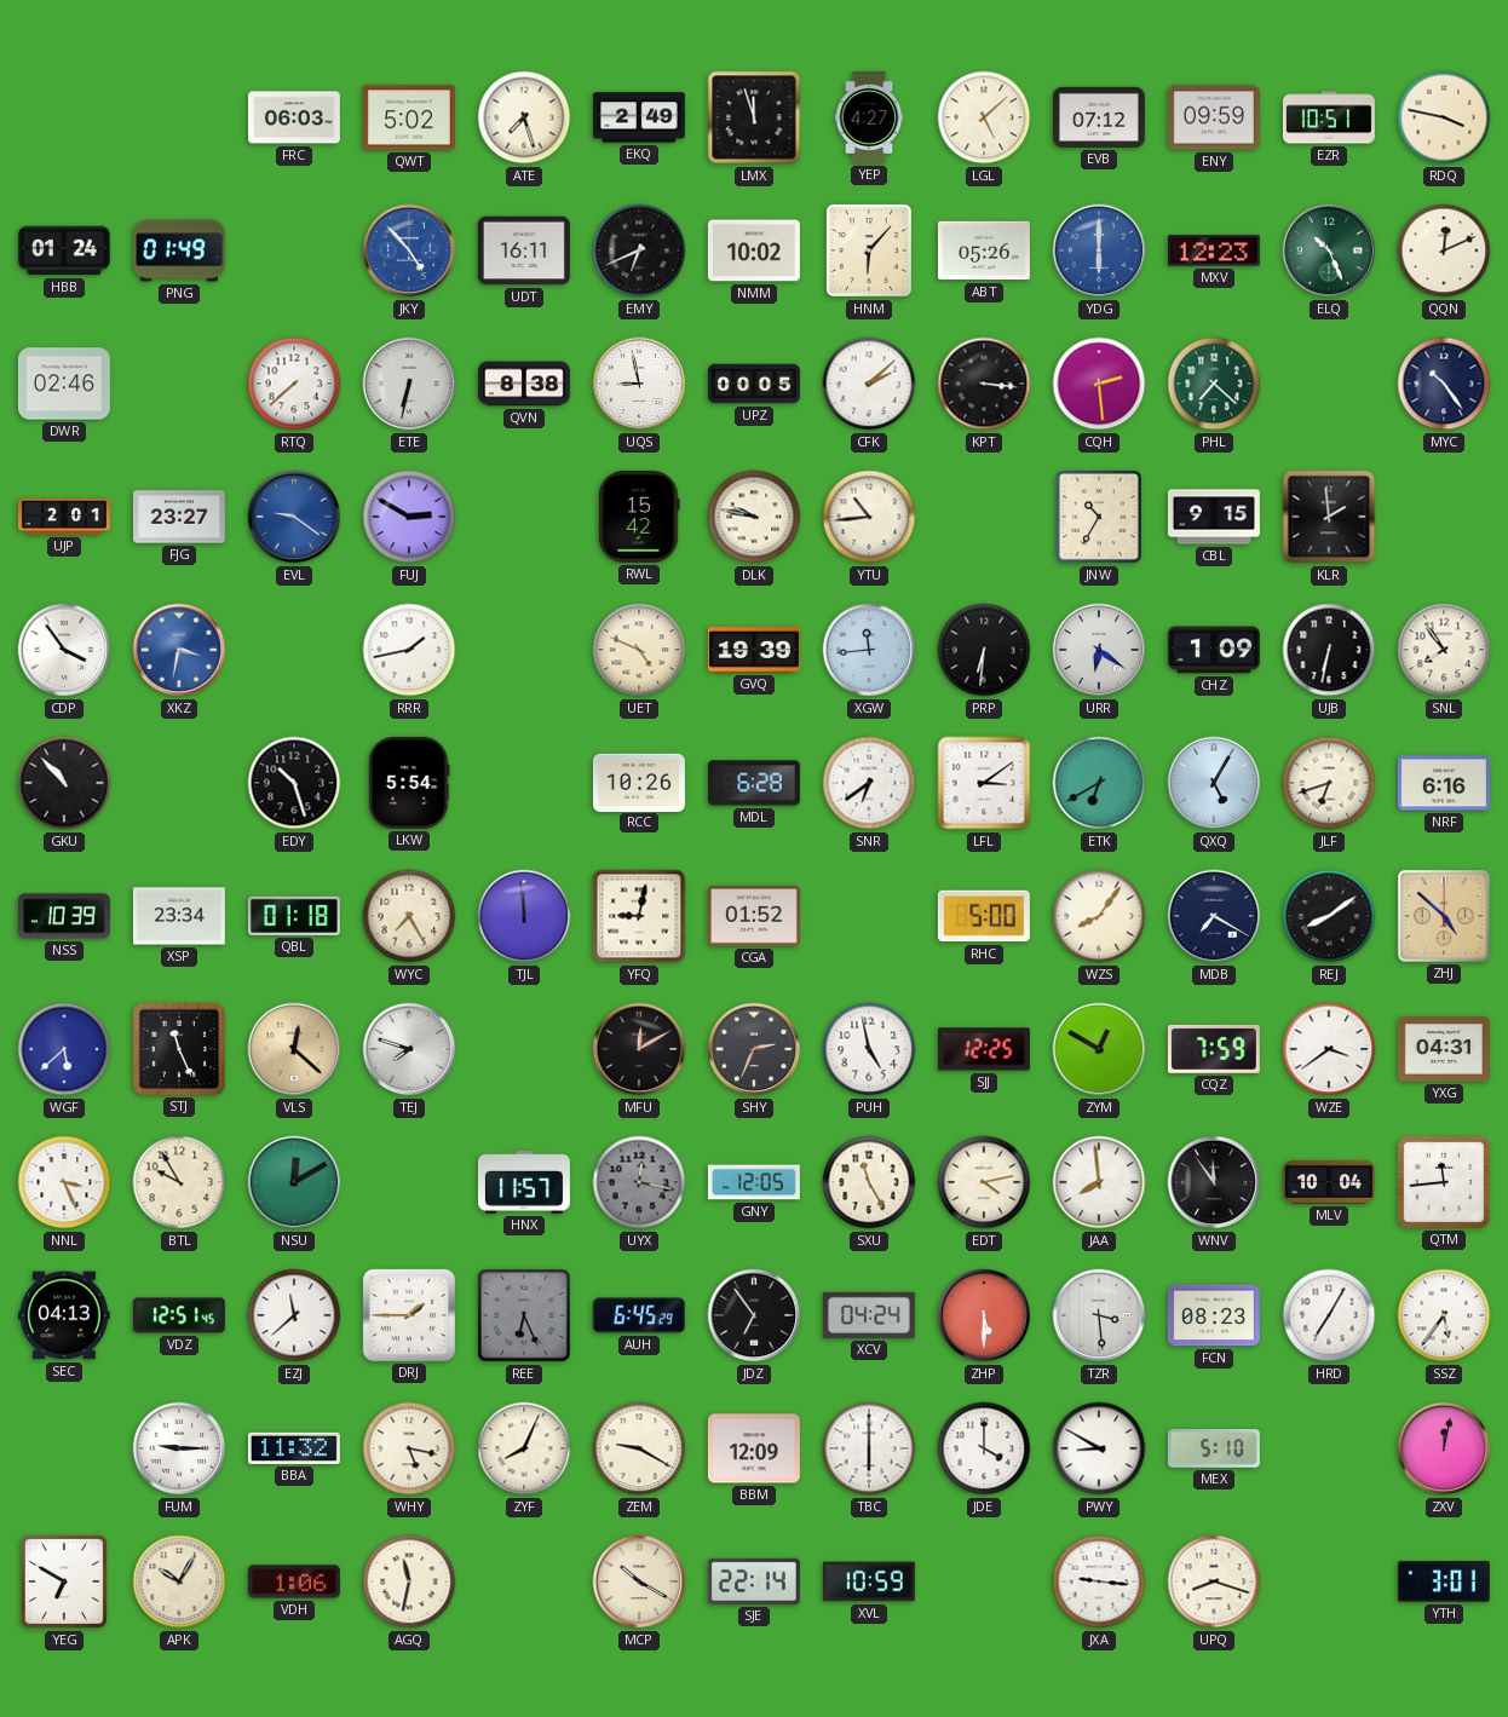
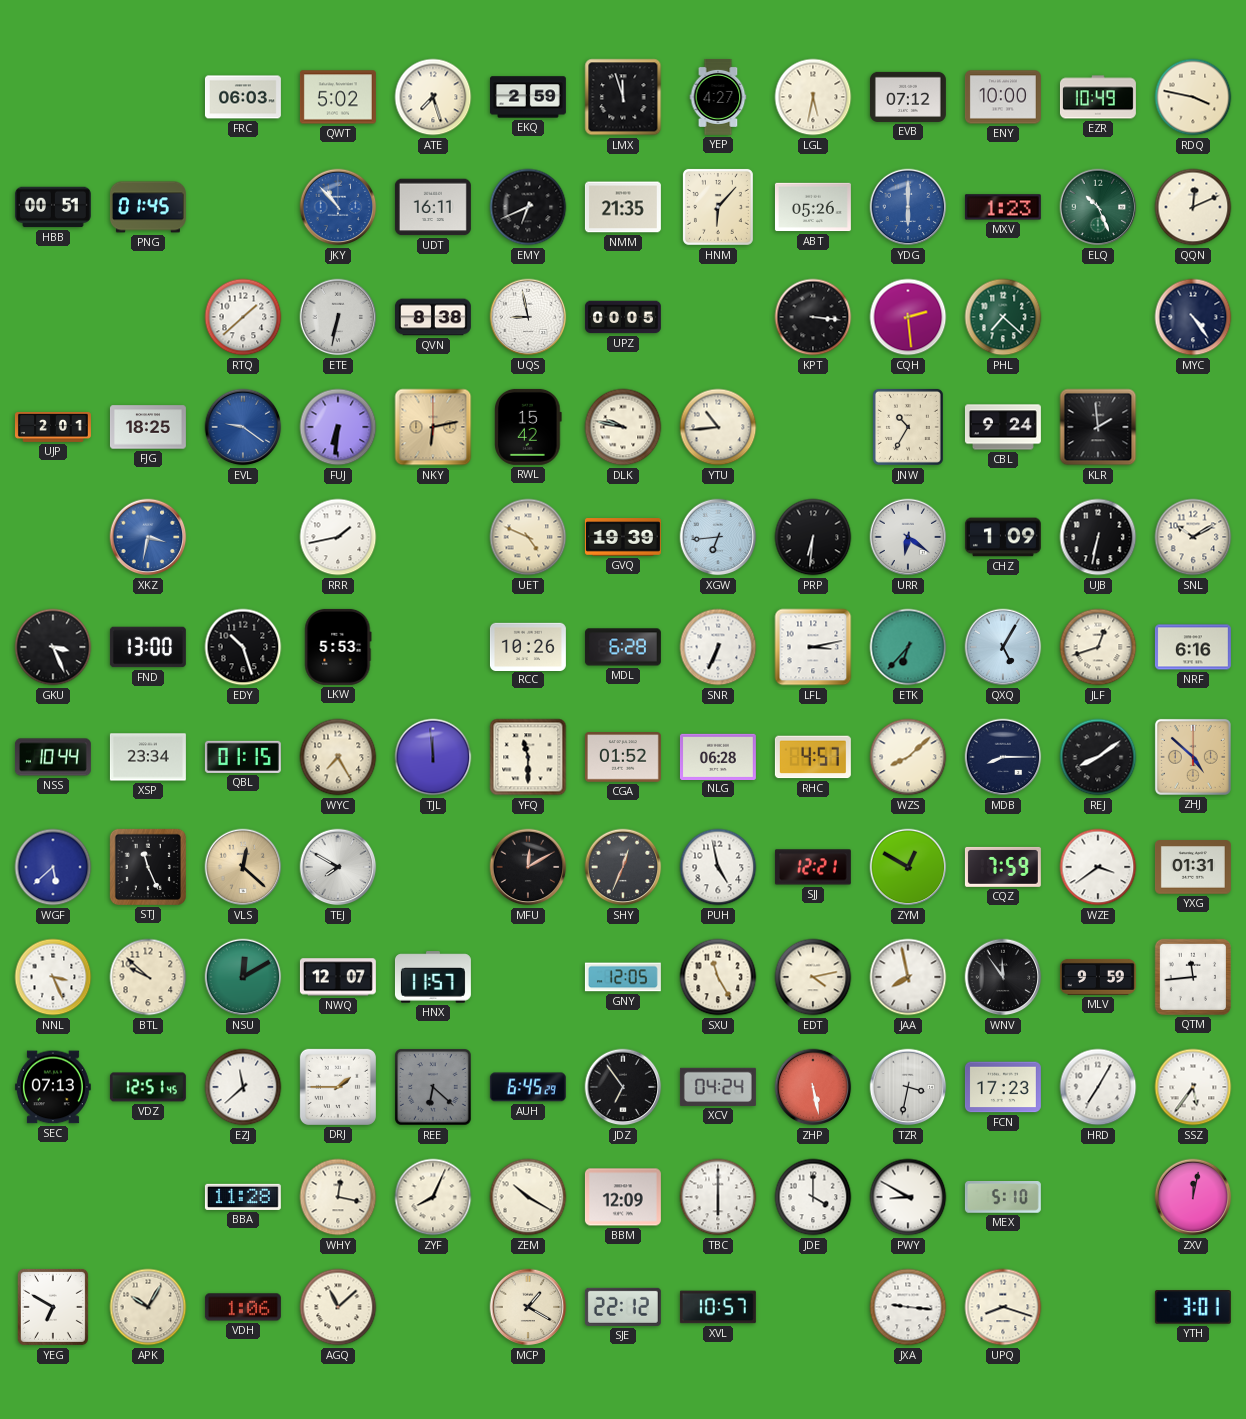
EKQ: 2:49 -> 2:59
LGL: 5:08 -> 5:32
ENY: 09:59 -> 10:00
EZR: 10:51 -> 10:49
HBB: 01:24 -> 00:51
PNG: 01:49 -> 01:45
JKY: 4:53 -> 10:53
NMM: 10:02 -> 21:35
MXV: 12:23 -> 1:23
DWR: 02:46 -> none
RTQ: 7:38 -> 1:38
CFK: 2:08 -> none
MYC: 10:24 -> 4:24
FJG: 23:27 -> 18:25
FUJ: 2:50 -> 6:31
NKY: none -> 6:13
CBL: 9:15 -> 9:24
CDP: 3:54 -> none
XGW: 11:44 -> 6:44
SNL: 7:54 -> 10:10
GKU: 10:53 -> 3:26
FND: none -> 13:00
LKW: 5:54 -> 5:53
SNR: 6:39 -> 6:34
LFL: 3:09 -> 3:13
ETK: 6:40 -> 6:37
JLF: 6:42 -> 12:42
NSS: 10:39 -> 10:44
QBL: 01:18 -> 01:15
YFQ: 9:02 -> 11:30
NLG: none -> 06:28
RHC: 5:00 -> 4:57
WZS: 8:06 -> 8:08
MDB: 7:20 -> 8:15
TEJ: 7:48 -> 7:50
SHY: 2:34 -> 12:34
SJJ: 12:25 -> 12:21
YXG: 04:31 -> 01:31
BTL: 9:55 -> 9:52
NWQ: none -> 12:07
UYX: 12:17 -> none
JAA: 7:59 -> 7:58
MLV: 10:04 -> 9:59
SEC: 04:13 -> 07:13
REE: 6:26 -> 6:22
ZHP: 5:30 -> 5:28
TZR: 3:29 -> 3:32
FCN: 08:23 -> 17:23
FUM: 9:15 -> none
BBA: 11:32 -> 11:28
WHY: 5:17 -> 12:17
ZEM: 9:20 -> 10:20
AGQ: 11:32 -> 11:08
MCP: 10:20 -> 1:20
SJE: 22:14 -> 22:12
XVL: 10:59 -> 10:57
